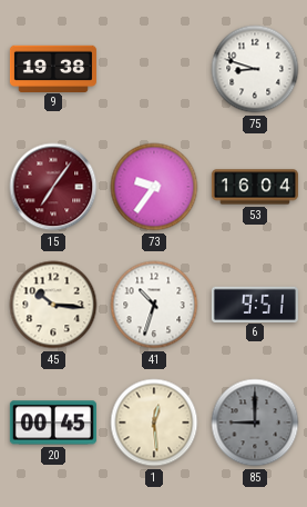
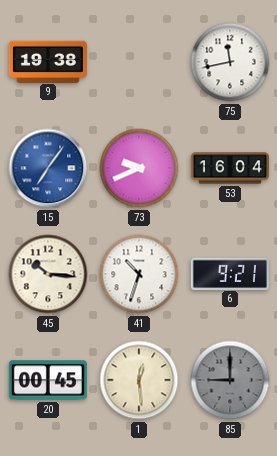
75: 8:48 -> 11:43
15 dial: burgundy -> blue
73: 9:36 -> 9:41
6: 9:51 -> 9:21
